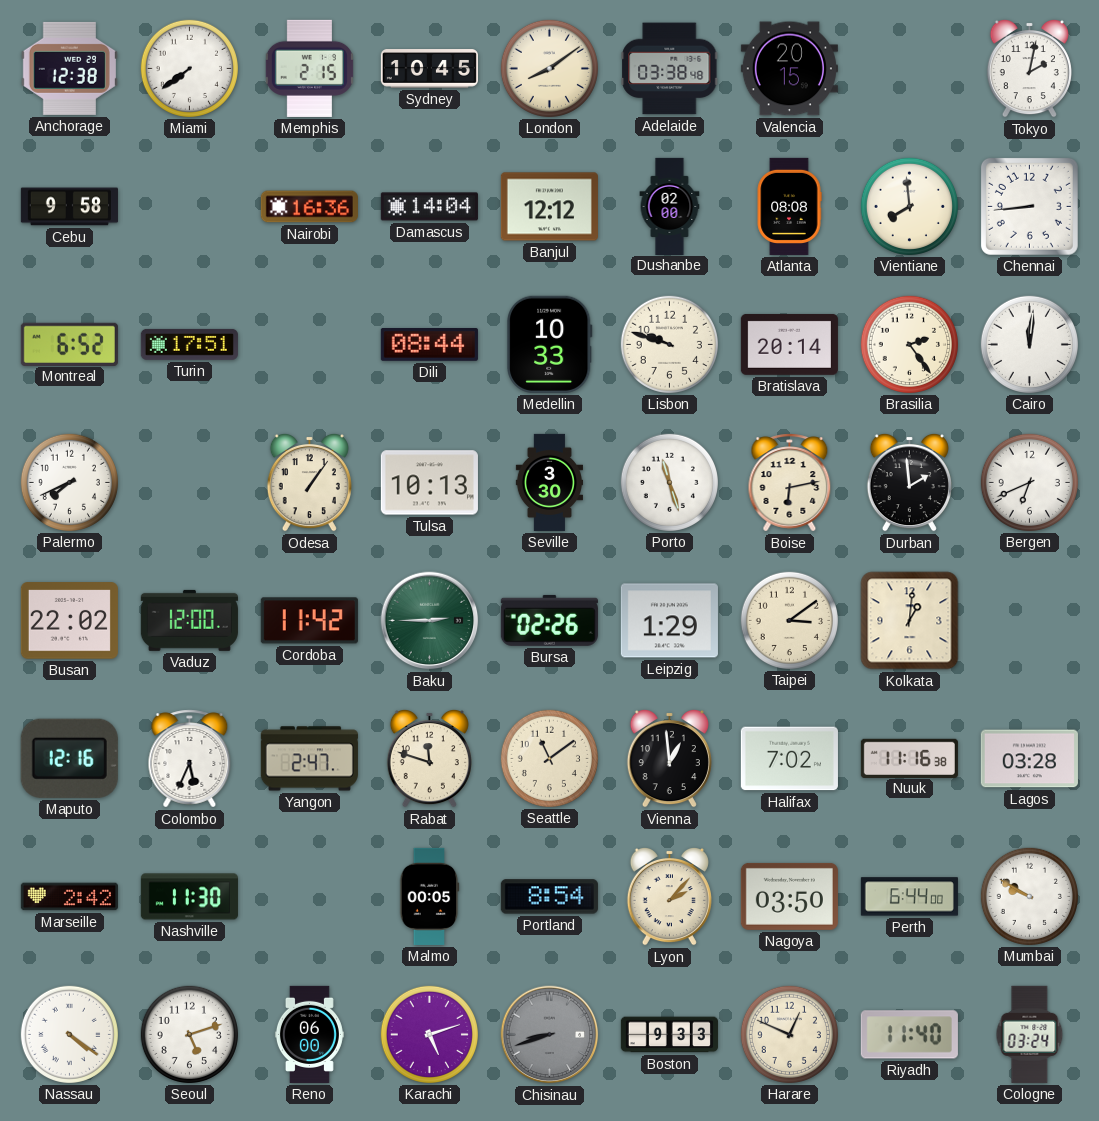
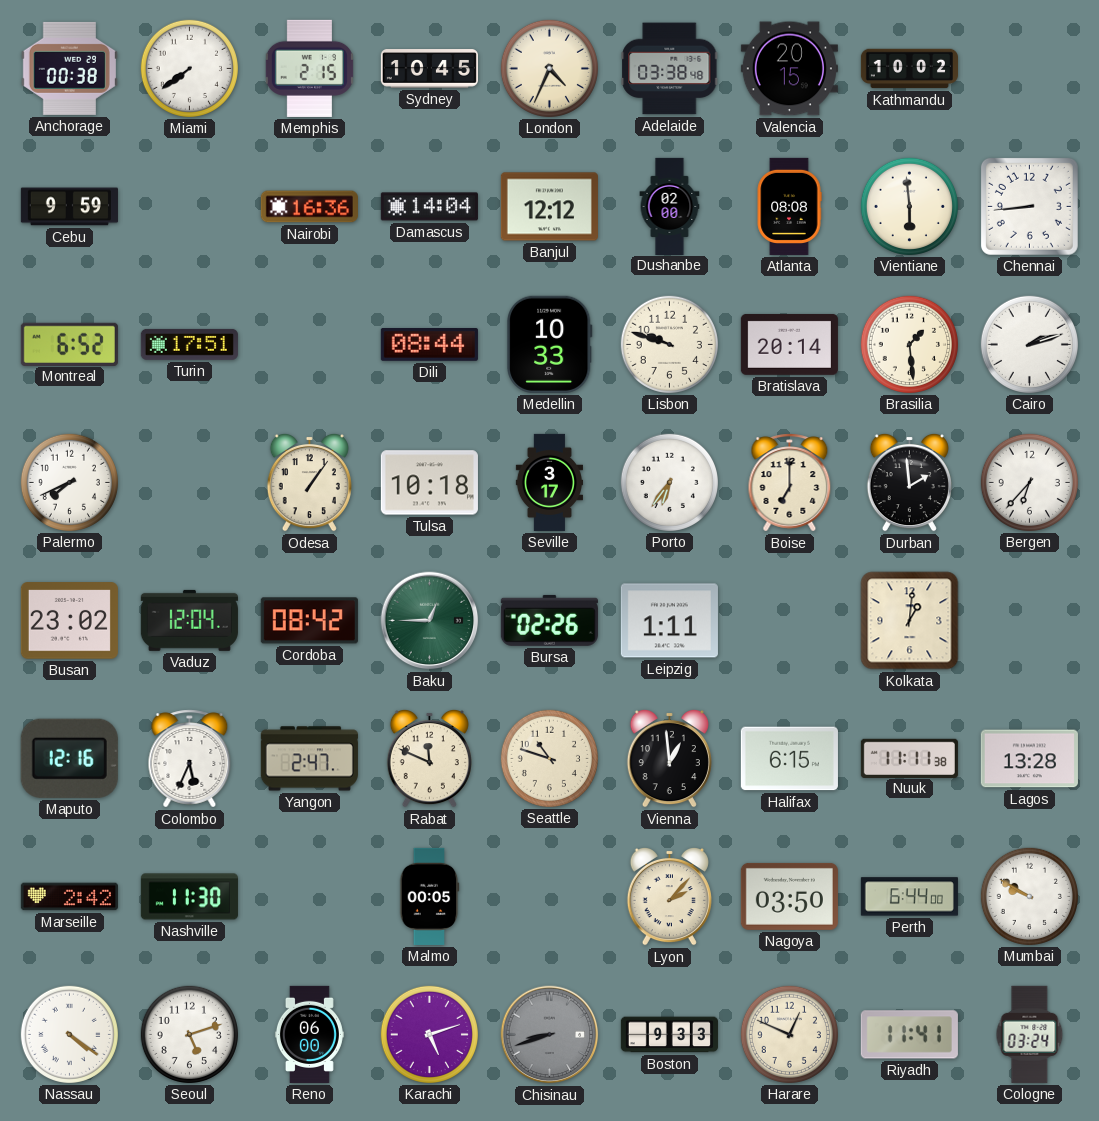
Anchorage: 12:38 -> 00:38
London: 8:09 -> 4:34
Kathmandu: none -> 10:02
Tokyo: 2:02 -> none
Cebu: 9:58 -> 9:59
Vientiane: 7:59 -> 5:59
Brasilia: 2:24 -> 1:29
Cairo: 12:01 -> 2:12
Tulsa: 10:13 -> 10:18
Seville: 3:30 -> 3:17
Porto: 11:27 -> 6:36
Boise: 6:13 -> 7:00
Bergen: 6:41 -> 6:37
Busan: 22:02 -> 23:02
Vaduz: 12:00 -> 12:04
Cordoba: 11:42 -> 08:42
Baku: 2:45 -> 12:45
Leipzig: 1:29 -> 1:11
Taipei: 3:09 -> none
Rabat: 11:48 -> 11:49
Seattle: 11:09 -> 10:48
Halifax: 7:02 -> 6:15
Nuuk: 11:16 -> 11:11
Lagos: 03:28 -> 13:28
Portland: 8:54 -> none
Riyadh: 11:40 -> 11:41
